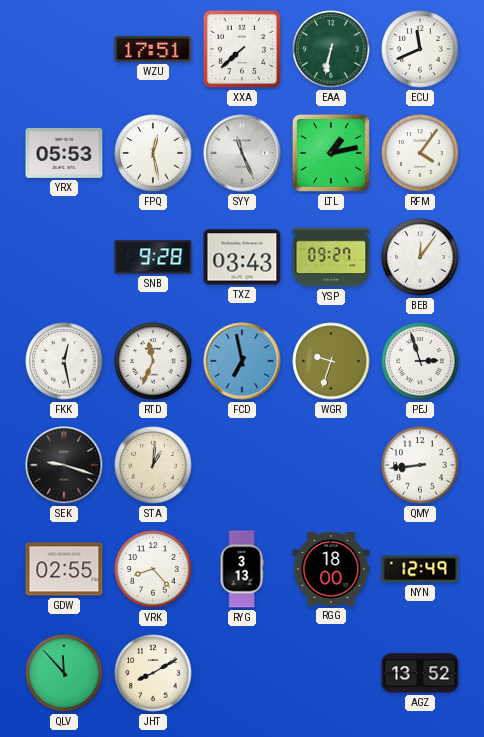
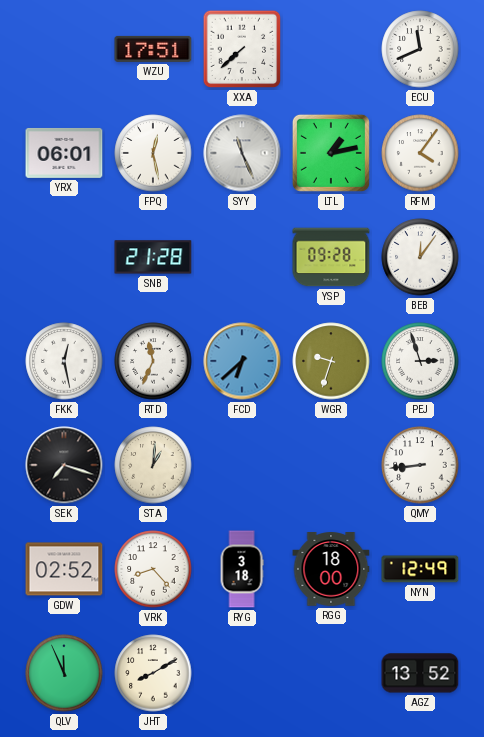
EAA: 6:32 -> none
YRX: 05:53 -> 06:01
SNB: 9:28 -> 21:28
TXZ: 03:43 -> none
YSP: 09:27 -> 09:28
FCD: 6:58 -> 6:38
SEK: 9:18 -> 7:18
GDW: 02:55 -> 02:52
RYG: 3:13 -> 3:18
QLV: 11:53 -> 11:56
